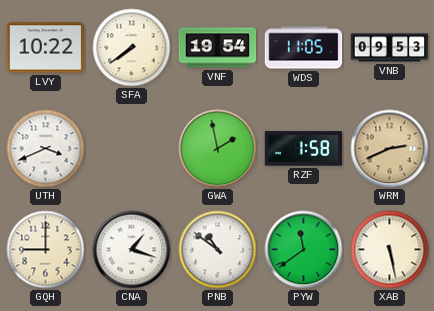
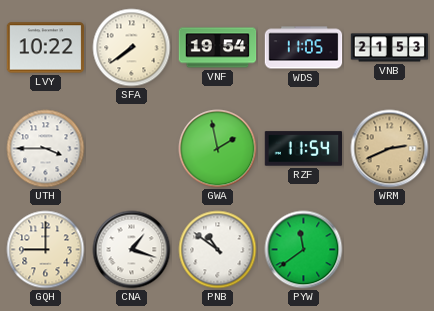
VNB: 09:53 -> 21:53
UTH: 3:41 -> 3:45
RZF: 1:58 -> 11:54
XAB: 5:28 -> none
